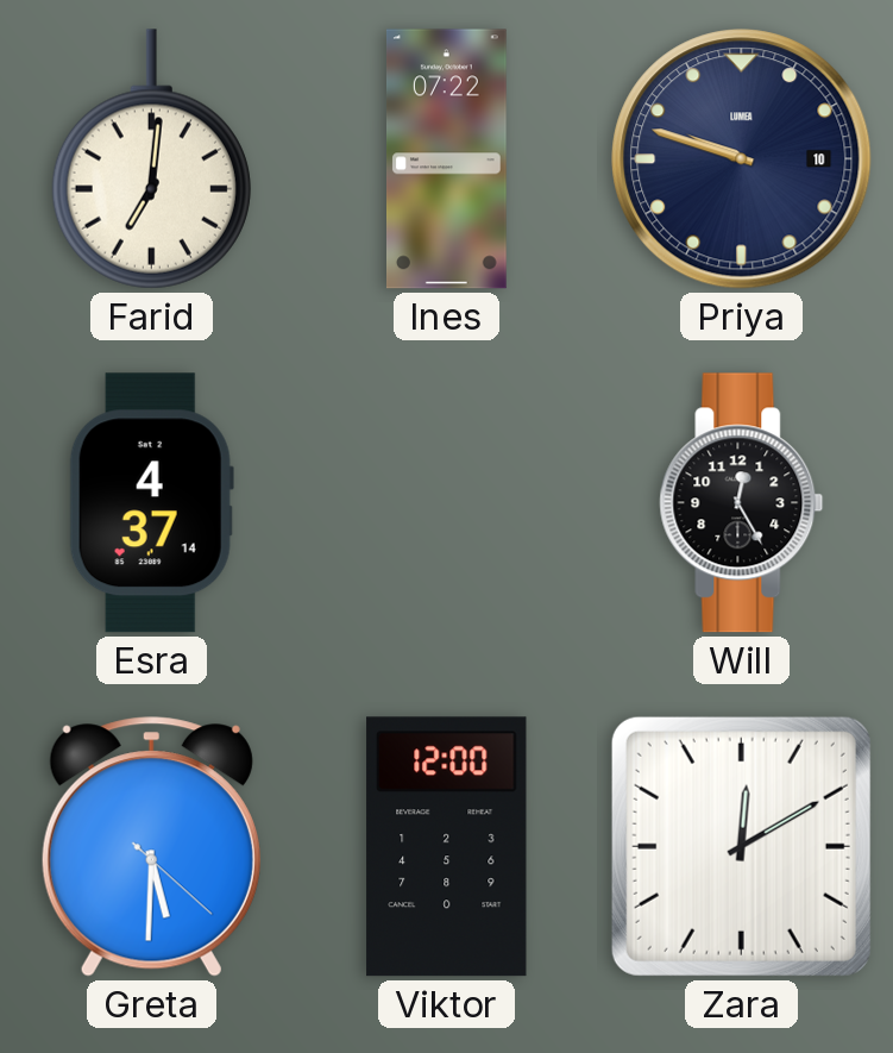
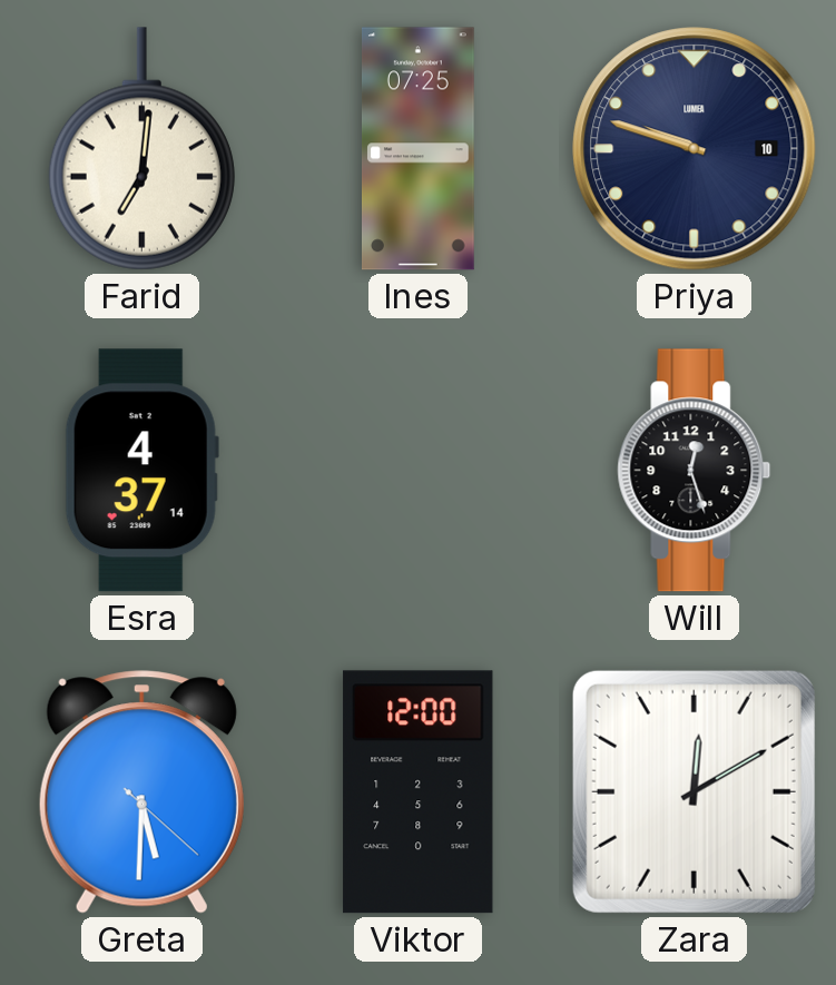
Ines: 07:22 -> 07:25
Will: 12:25 -> 12:27
